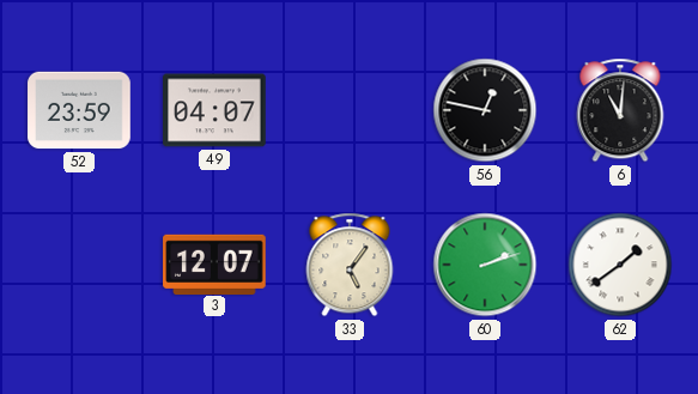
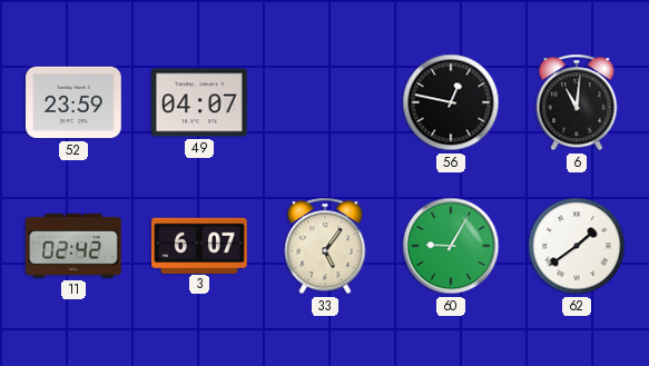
11: none -> 02:42
3: 12:07 -> 6:07
60: 2:12 -> 9:05
